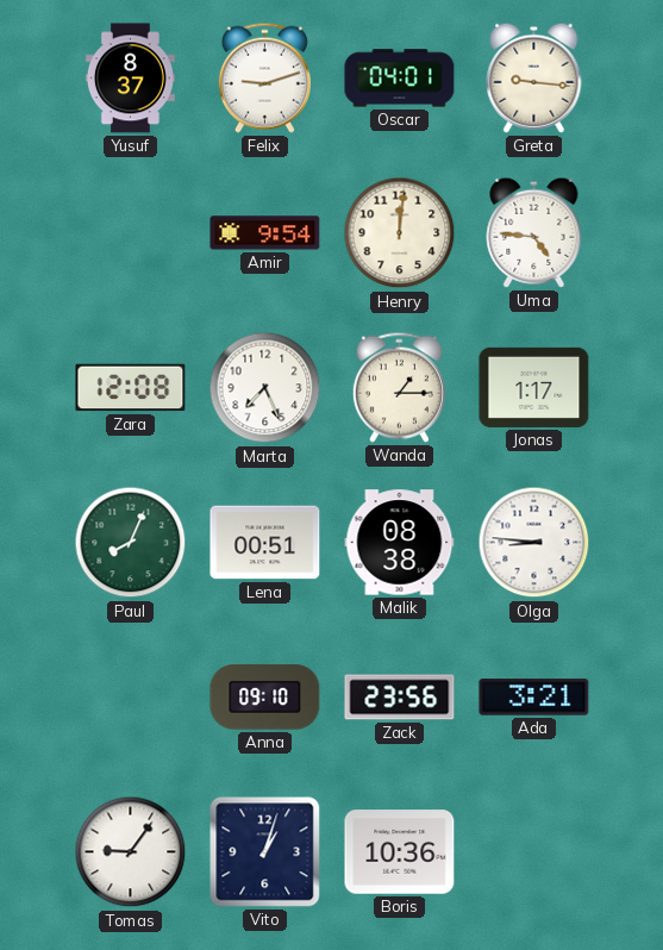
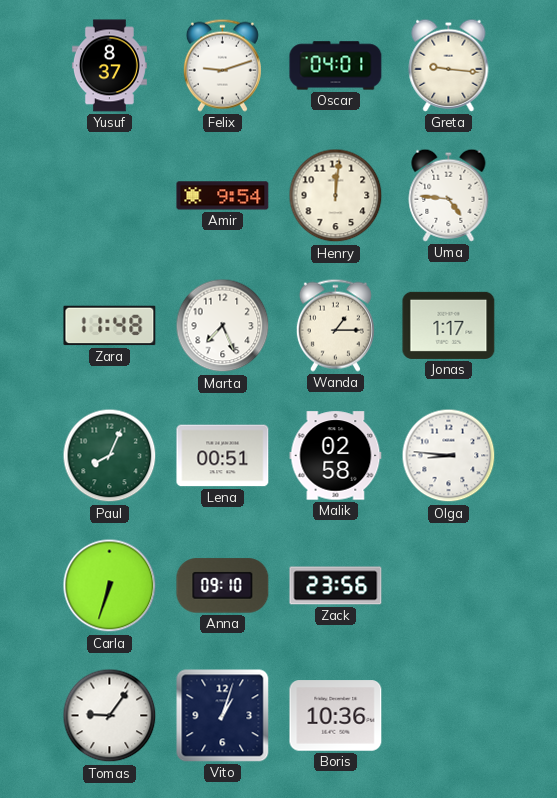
Zara: 12:08 -> 11:48
Malik: 08:38 -> 02:58
Carla: none -> 6:33
Ada: 3:21 -> none
